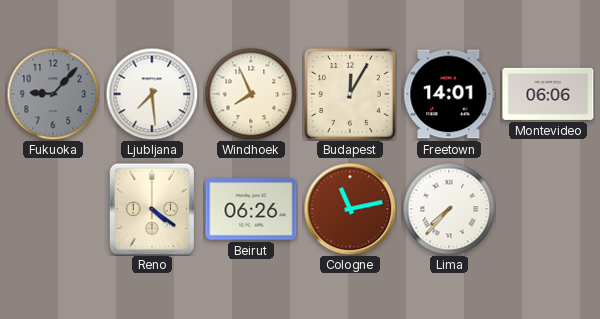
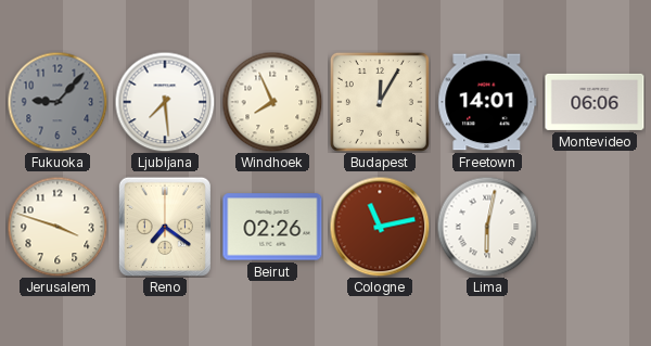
Jerusalem: none -> 3:48
Reno: 4:21 -> 7:21
Beirut: 06:26 -> 02:26
Lima: 7:37 -> 6:02
